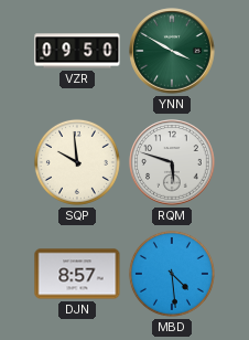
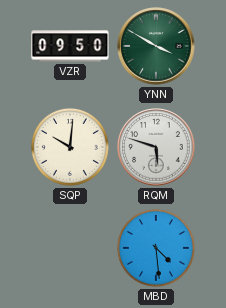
SQP: 9:59 -> 10:01
DJN: 8:57 -> none
